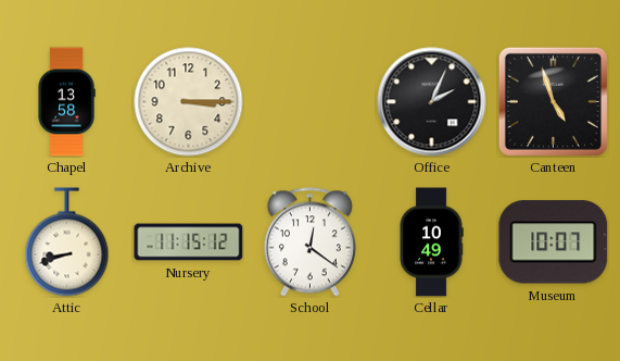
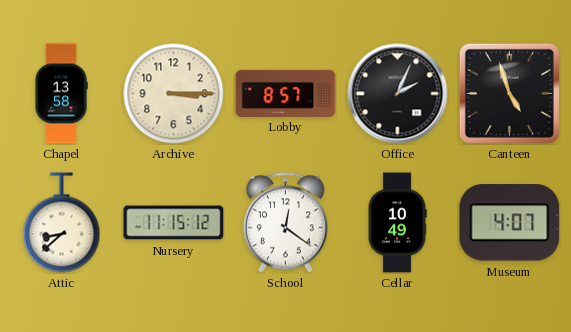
Lobby: none -> 8:57
Attic: 8:42 -> 8:38
Museum: 10:07 -> 4:07
